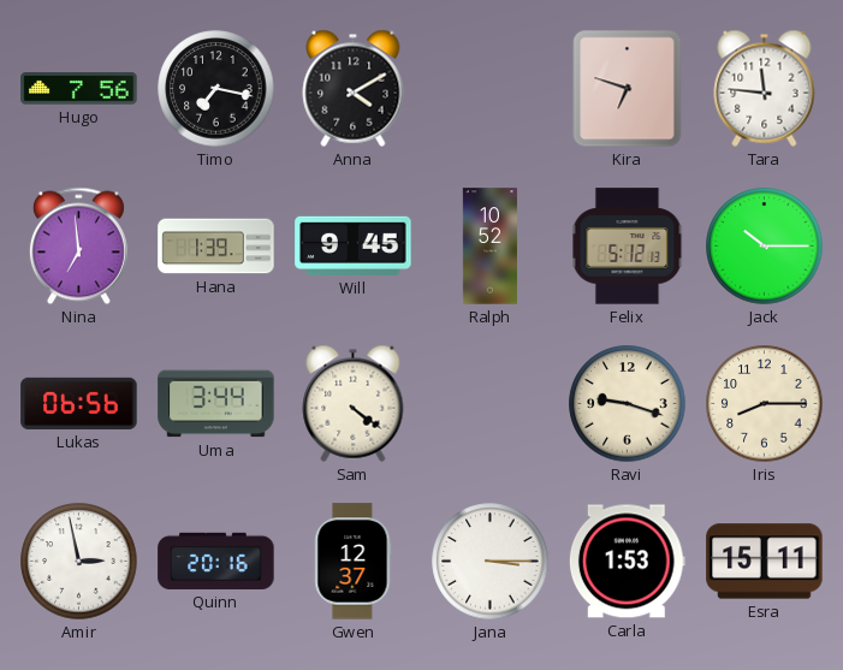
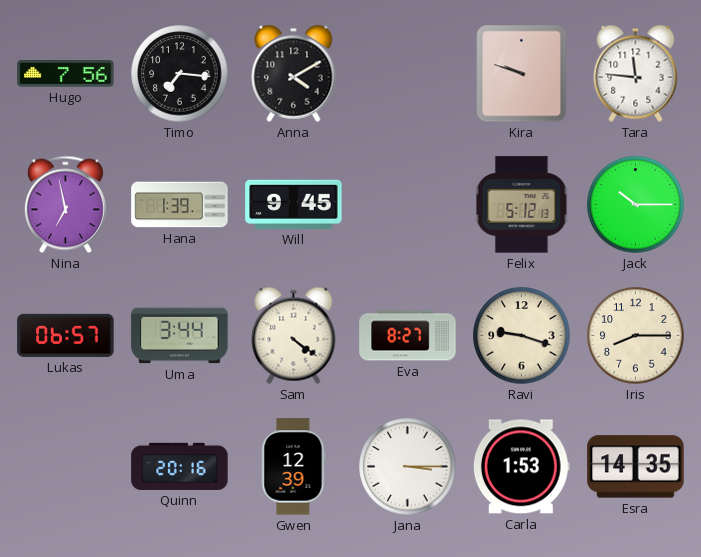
Timo: 7:17 -> 7:16
Kira: 6:48 -> 9:48
Nina: 6:59 -> 6:58
Ralph: 10:52 -> none
Lukas: 06:56 -> 06:57
Eva: none -> 8:27
Amir: 2:58 -> none
Gwen: 12:37 -> 12:39
Esra: 15:11 -> 14:35
